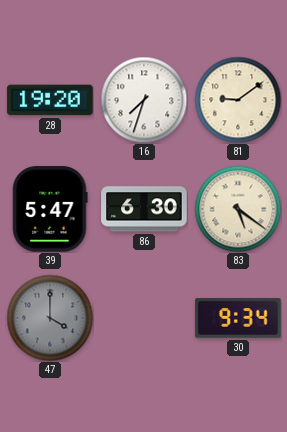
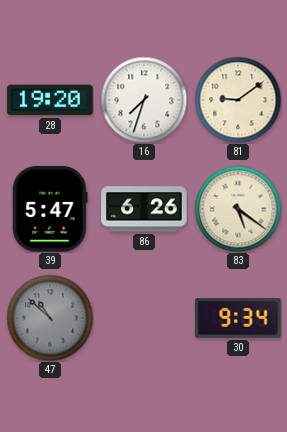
86: 6:30 -> 6:26
47: 4:00 -> 10:52
